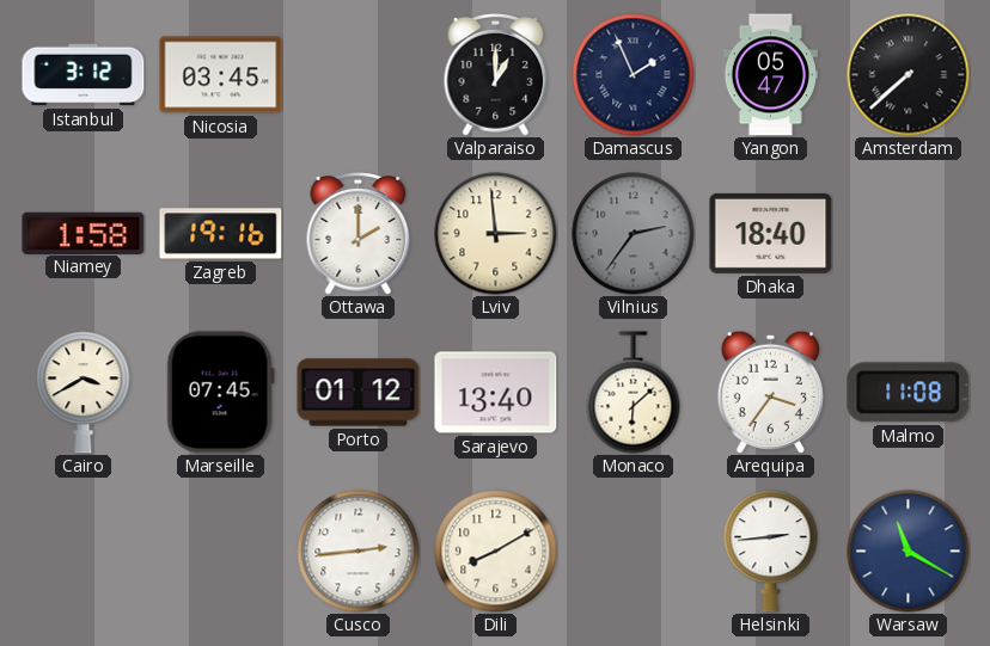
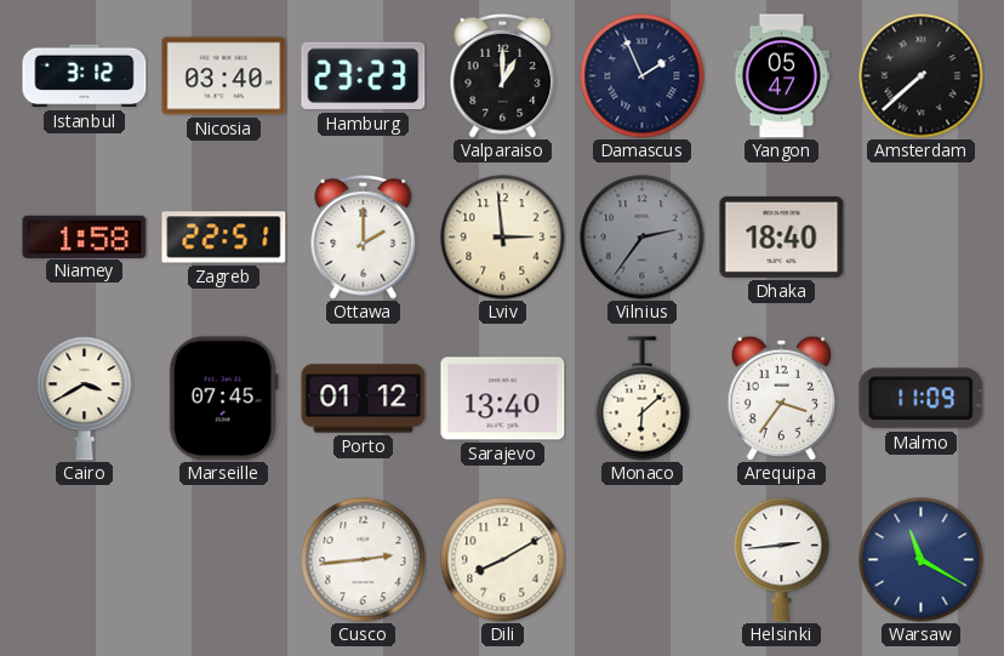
Nicosia: 03:45 -> 03:40
Hamburg: none -> 23:23
Zagreb: 19:16 -> 22:51
Malmo: 11:08 -> 11:09
